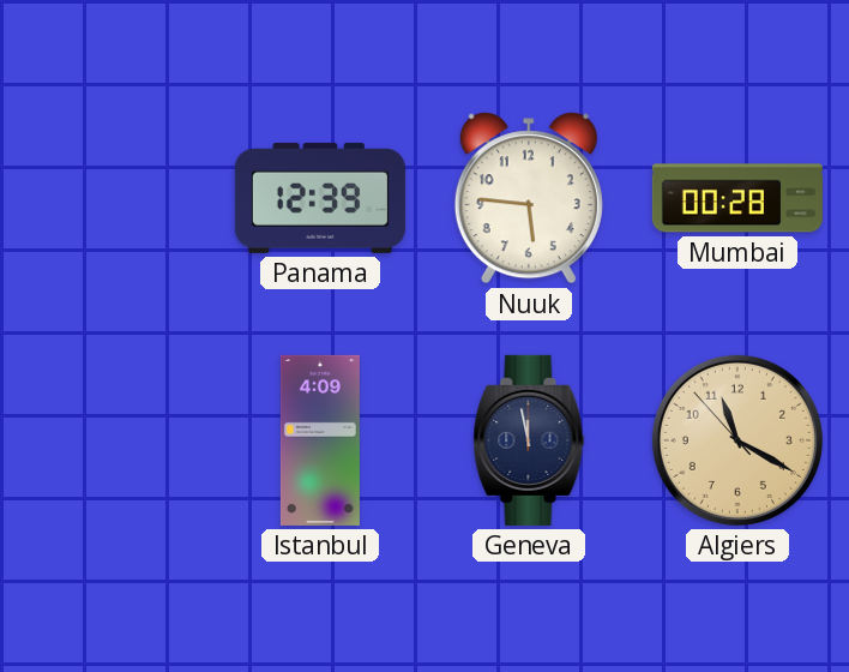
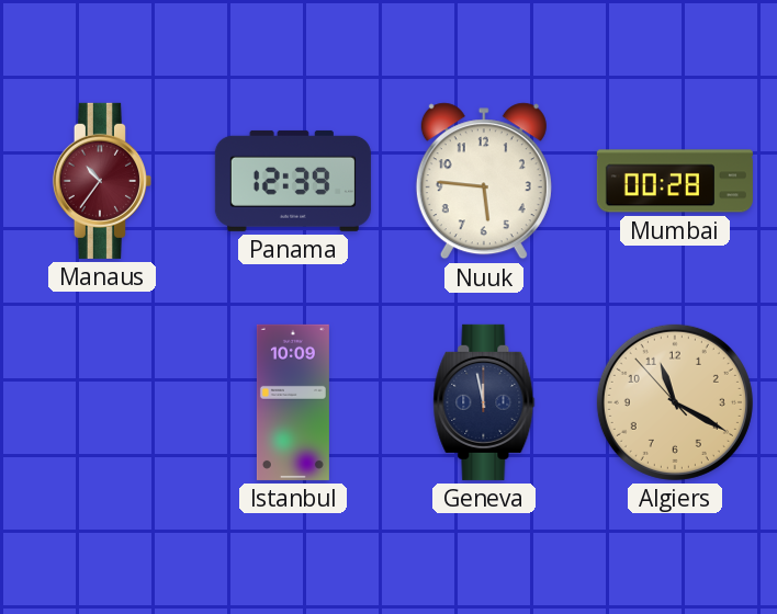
Manaus: none -> 10:36
Istanbul: 4:09 -> 10:09
